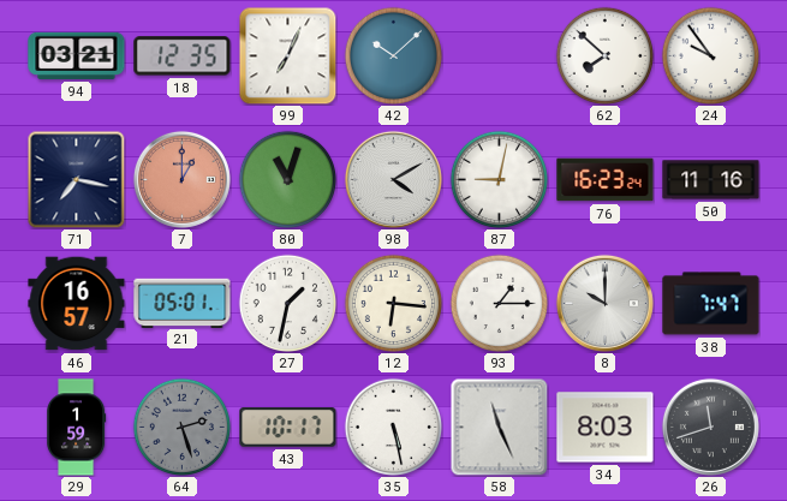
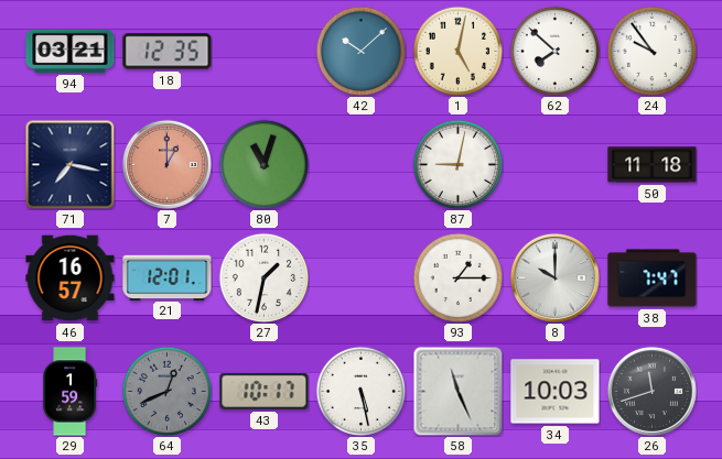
99: 7:04 -> none
1: none -> 5:02
98: 4:10 -> none
76: 16:23 -> none
50: 11:16 -> 11:18
21: 05:01 -> 12:01
12: 6:16 -> none
64: 2:27 -> 12:41
34: 8:03 -> 10:03
